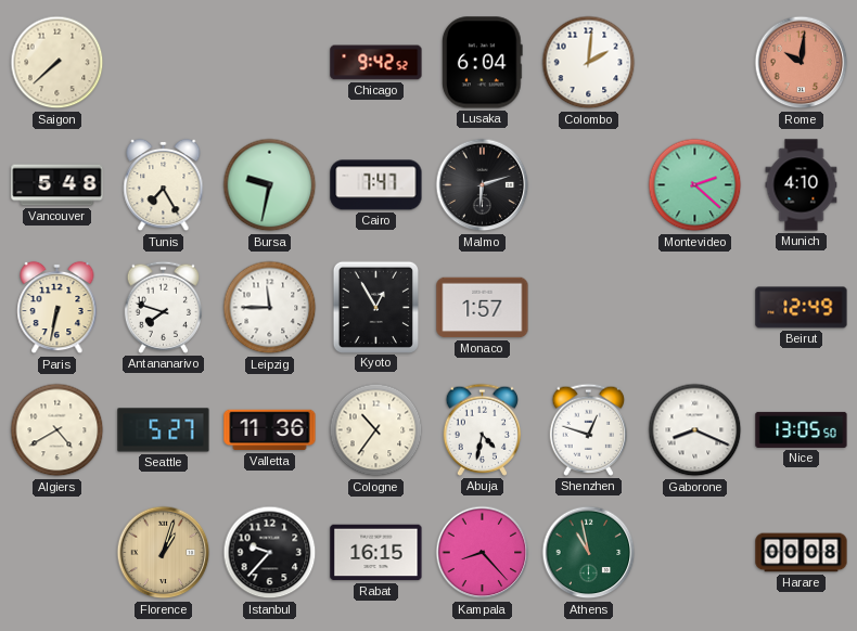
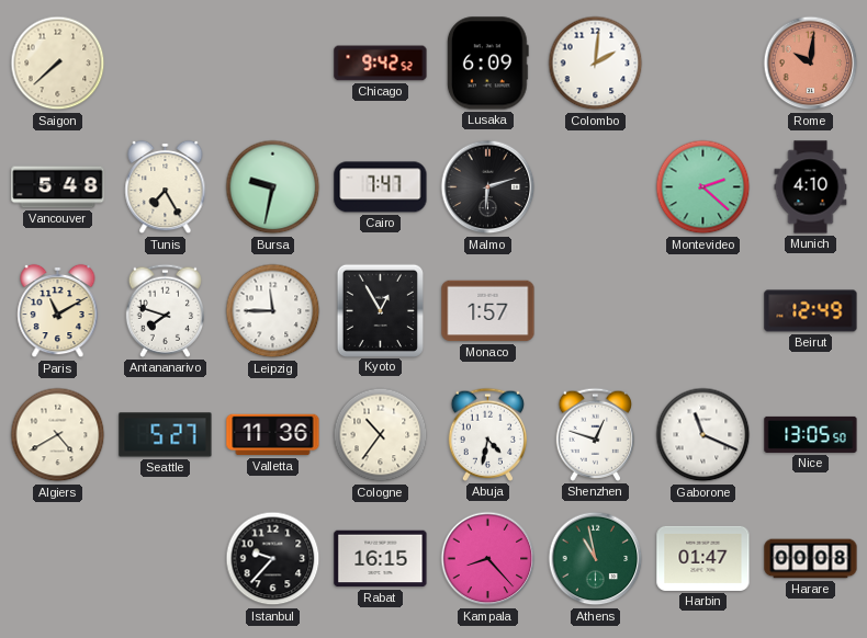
Lusaka: 6:04 -> 6:09
Paris: 6:32 -> 11:10
Gaborone: 8:19 -> 11:19
Florence: 1:03 -> none
Harbin: none -> 01:47
